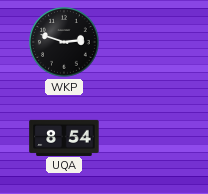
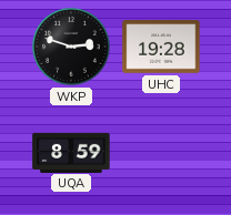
UHC: none -> 19:28
UQA: 8:54 -> 8:59
